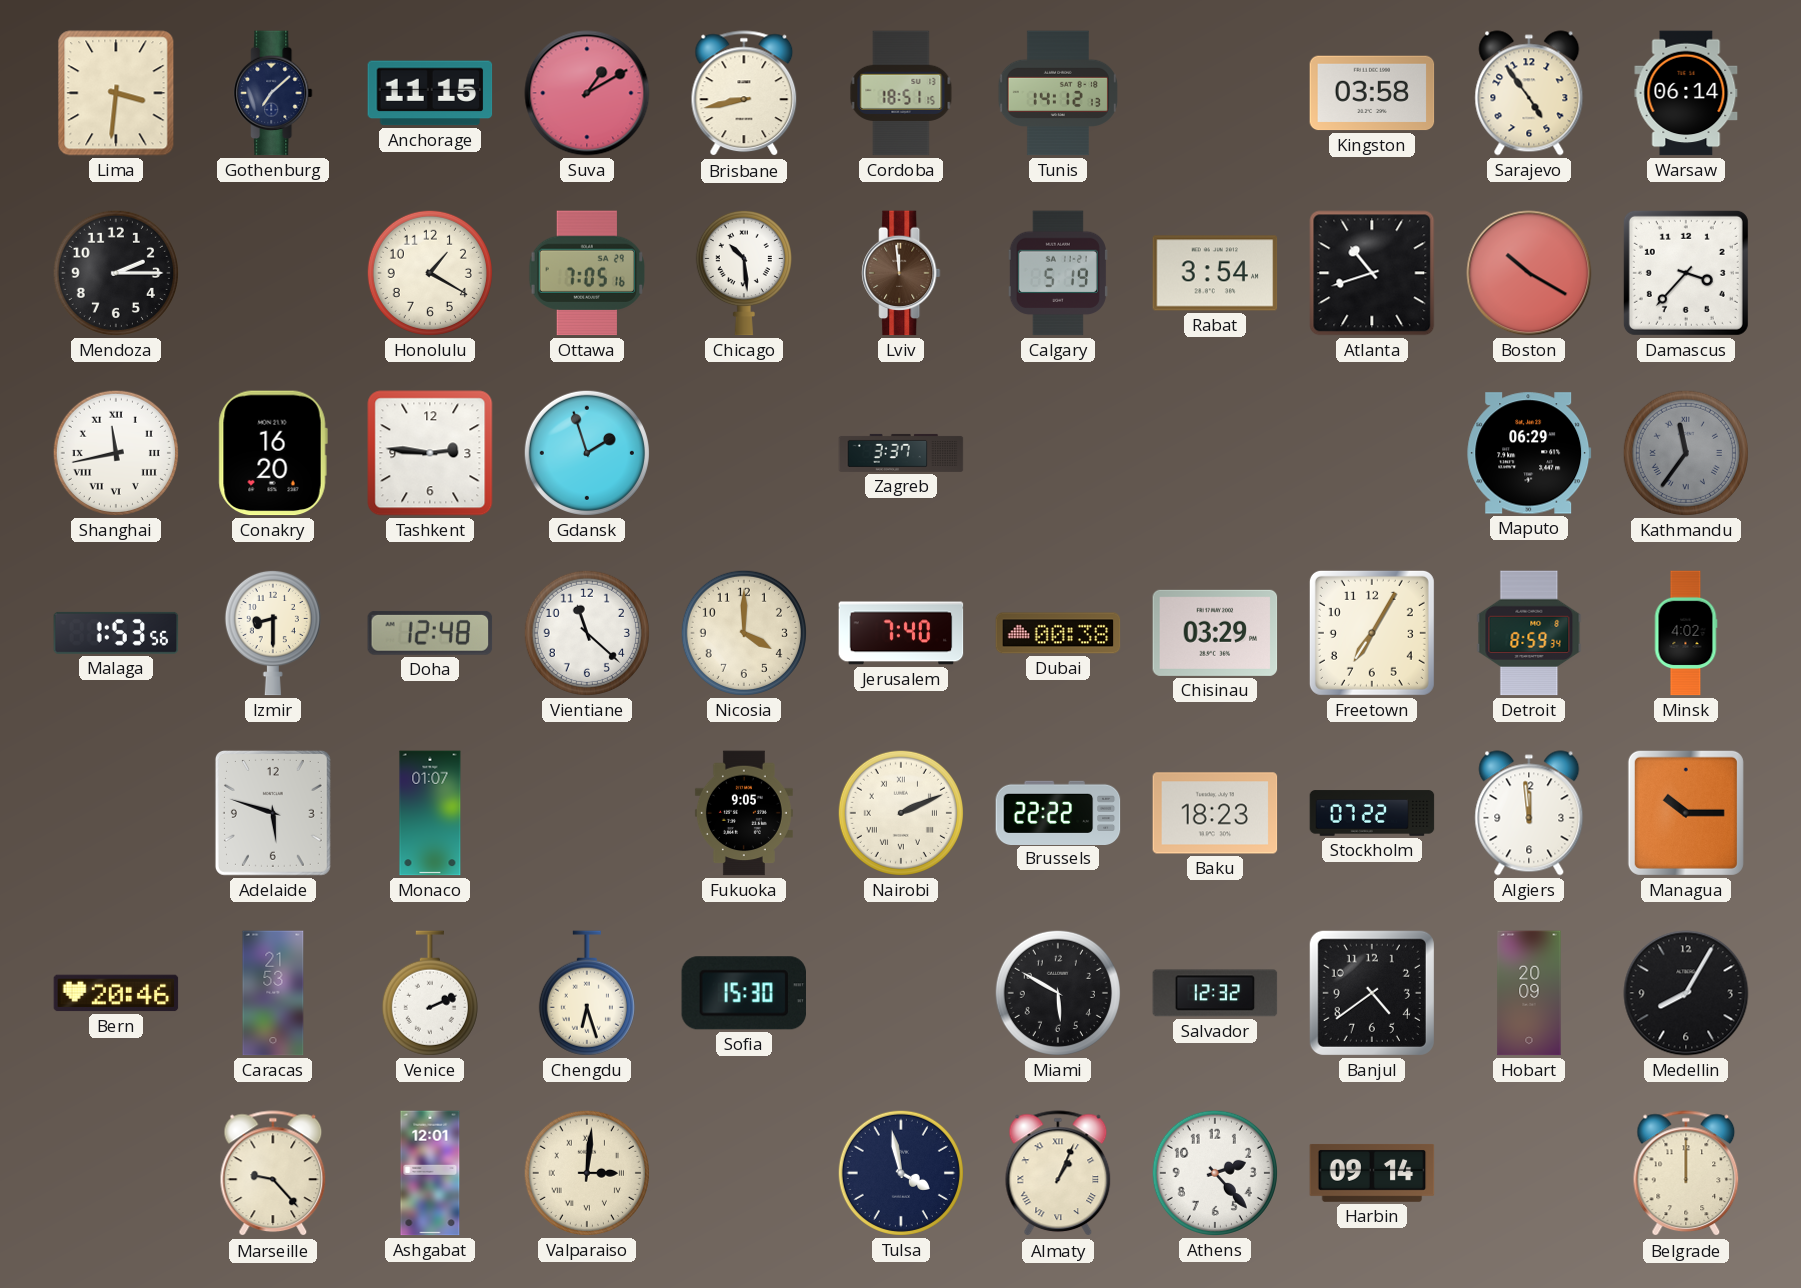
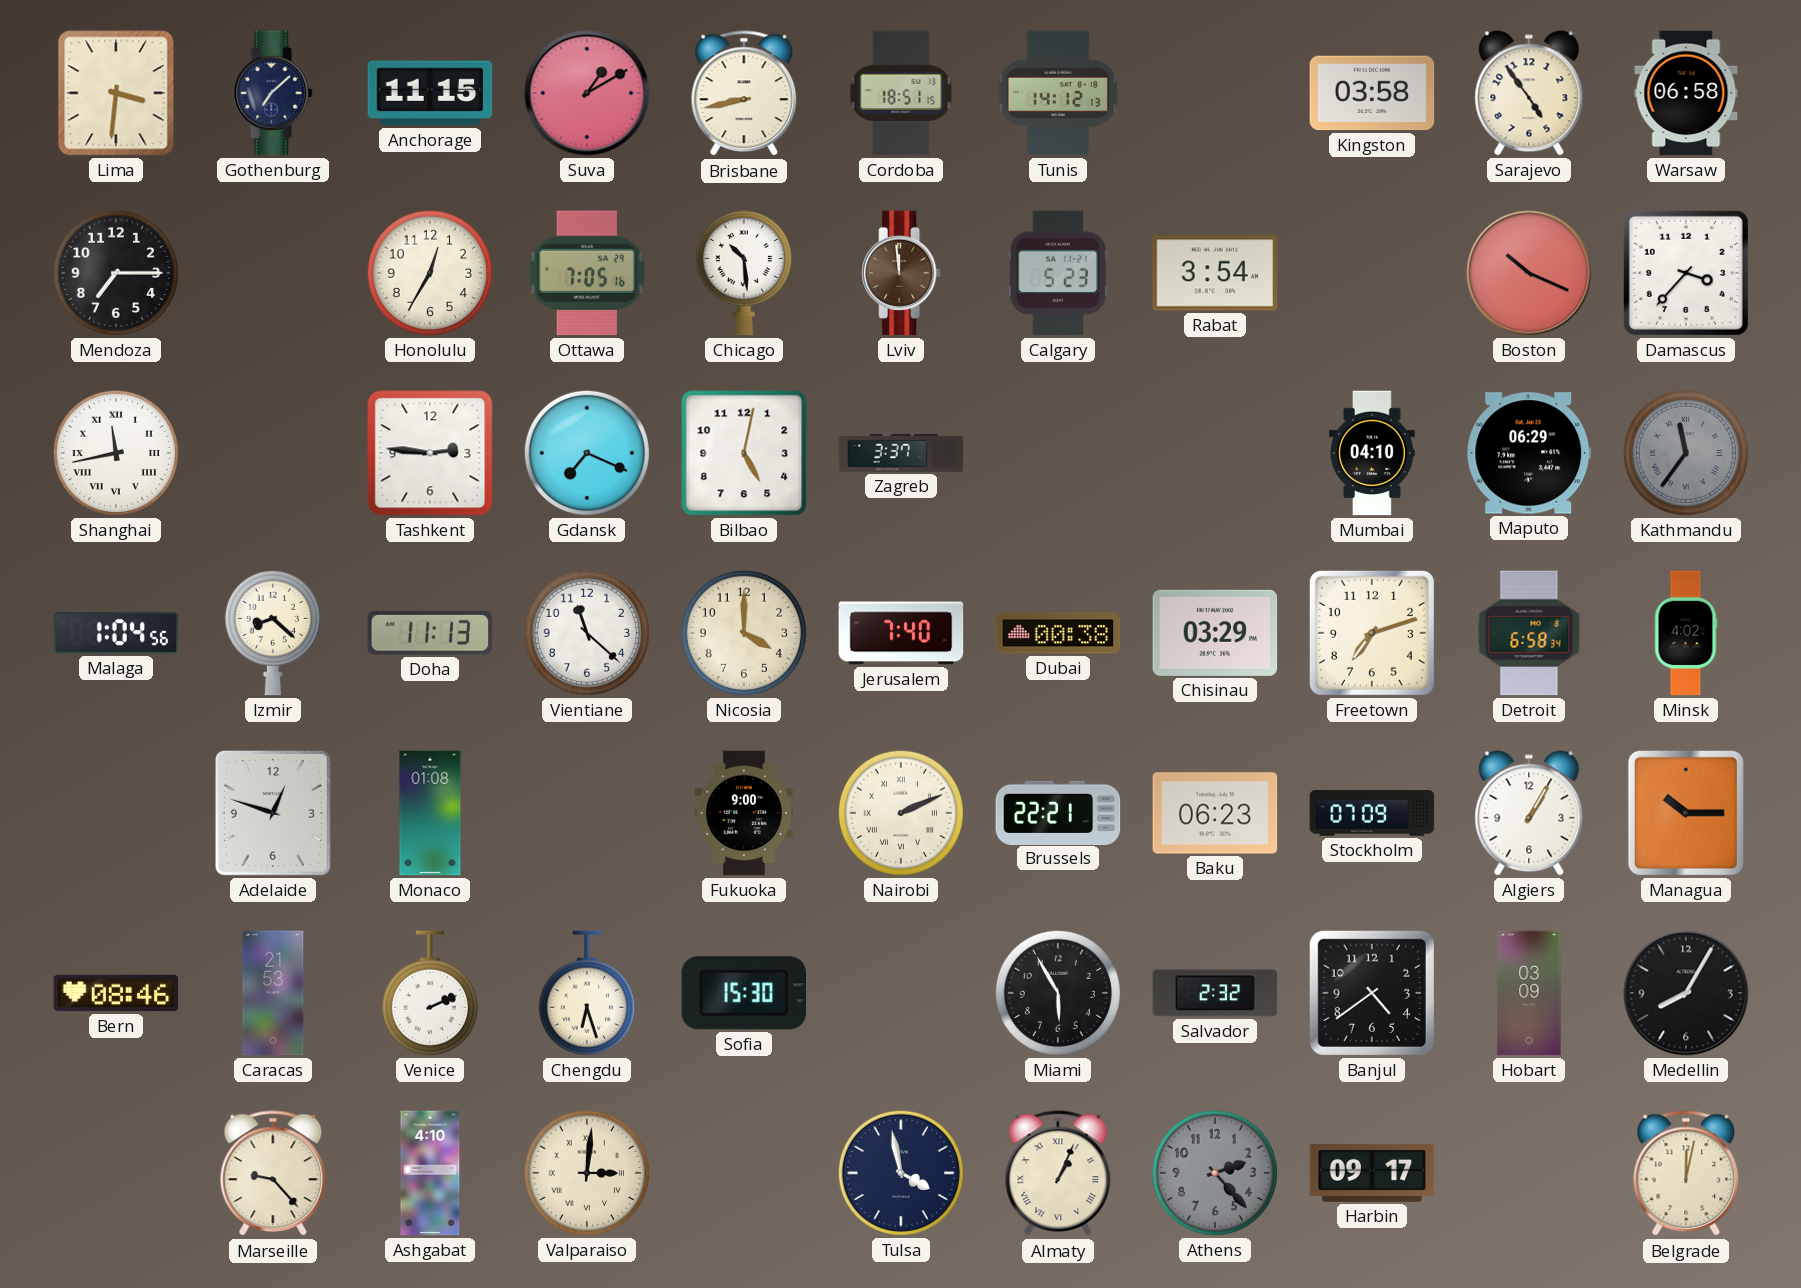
Warsaw: 06:14 -> 06:58
Mendoza: 2:15 -> 7:15
Honolulu: 1:20 -> 12:35
Calgary: 5:19 -> 5:23
Atlanta: 10:42 -> none
Boston: 10:20 -> 10:19
Conakry: 16:20 -> none
Gdansk: 1:57 -> 7:19
Bilbao: none -> 5:02
Mumbai: none -> 04:10
Malaga: 1:53 -> 1:04
Izmir: 8:30 -> 8:22
Doha: 12:48 -> 11:13
Freetown: 7:05 -> 7:12
Detroit: 8:59 -> 6:58
Adelaide: 5:48 -> 12:48
Monaco: 01:07 -> 01:08
Fukuoka: 9:05 -> 9:00
Brussels: 22:22 -> 22:21
Baku: 18:23 -> 06:23
Stockholm: 07:22 -> 07:09
Algiers: 11:59 -> 1:05
Bern: 20:46 -> 08:46
Miami: 5:50 -> 5:55
Salvador: 12:32 -> 2:32
Hobart: 20:09 -> 03:09
Ashgabat: 12:01 -> 4:10
Athens dial: white -> grey
Harbin: 09:14 -> 09:17
Belgrade: 12:00 -> 12:02
